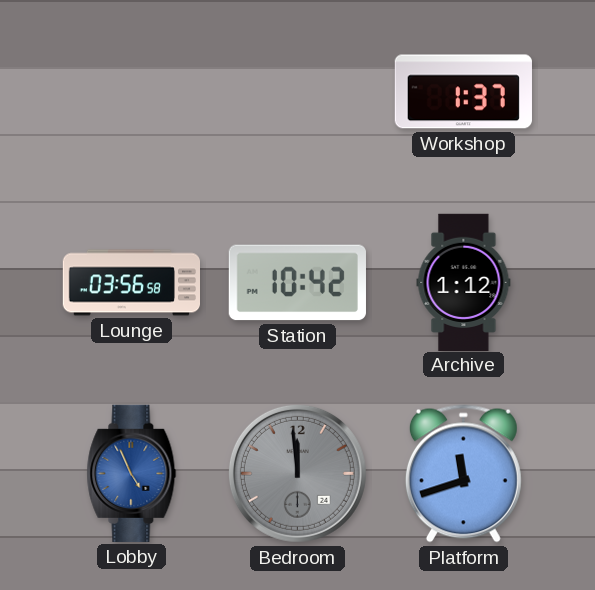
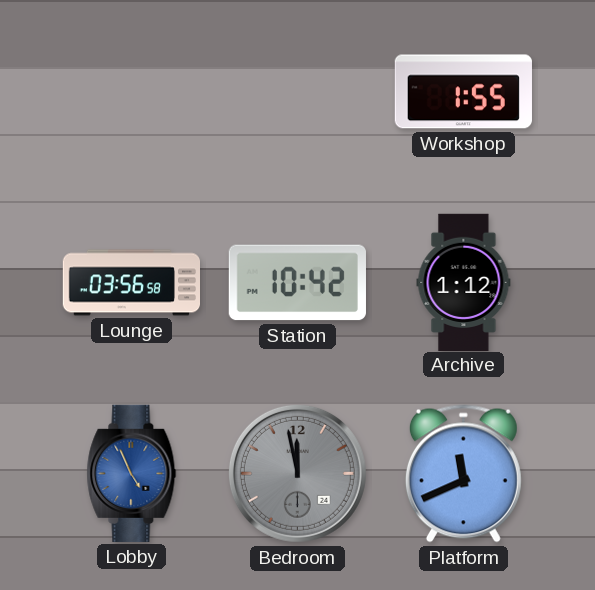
Workshop: 1:37 -> 1:55
Bedroom: 11:59 -> 11:58
Platform: 11:42 -> 11:41
